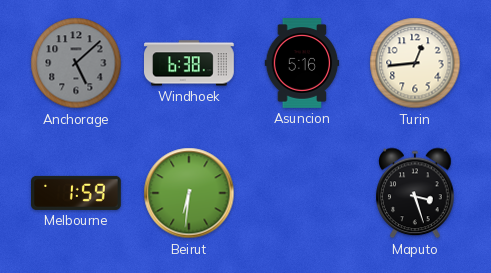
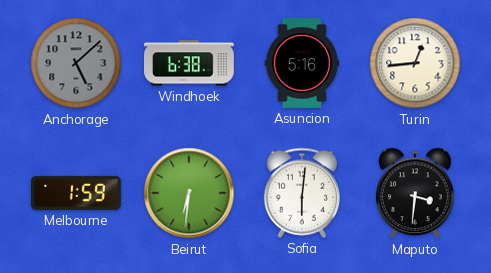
Sofia: none -> 6:01
Maputo: 3:27 -> 3:31
